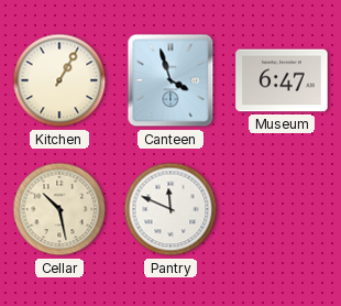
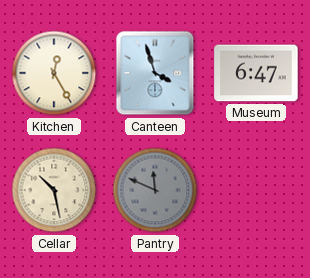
Kitchen: 1:05 -> 12:25
Pantry dial: white -> grey
